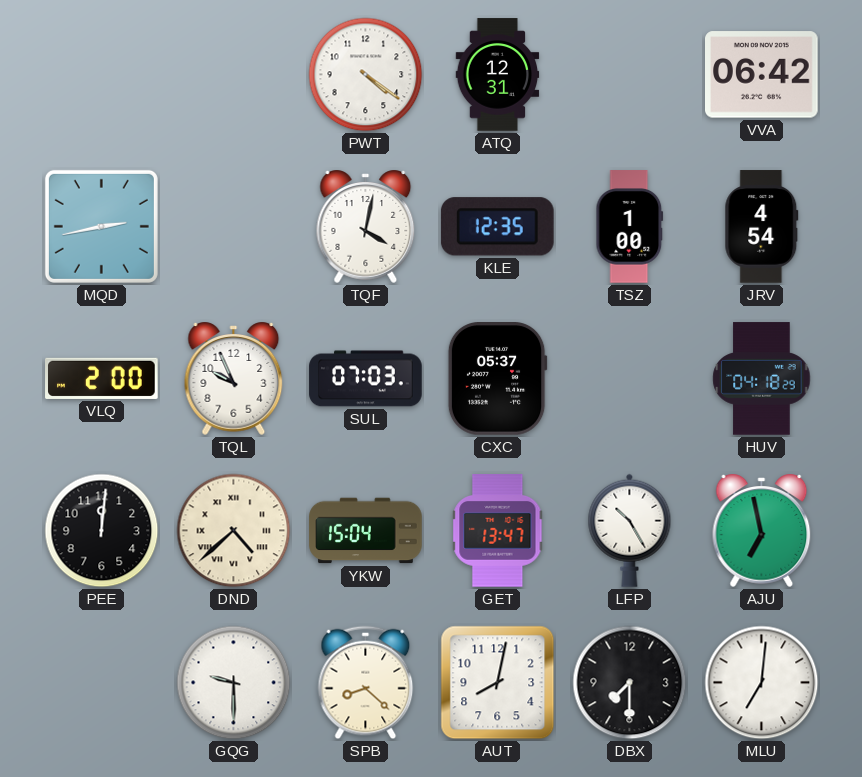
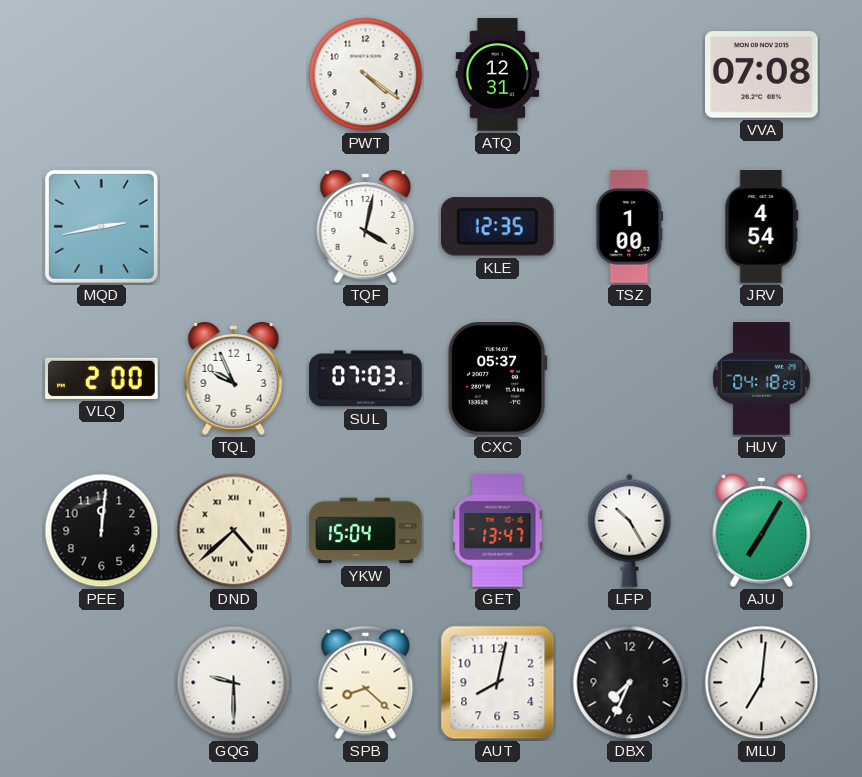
VVA: 06:42 -> 07:08
AJU: 6:58 -> 7:05
DBX: 7:30 -> 7:34
